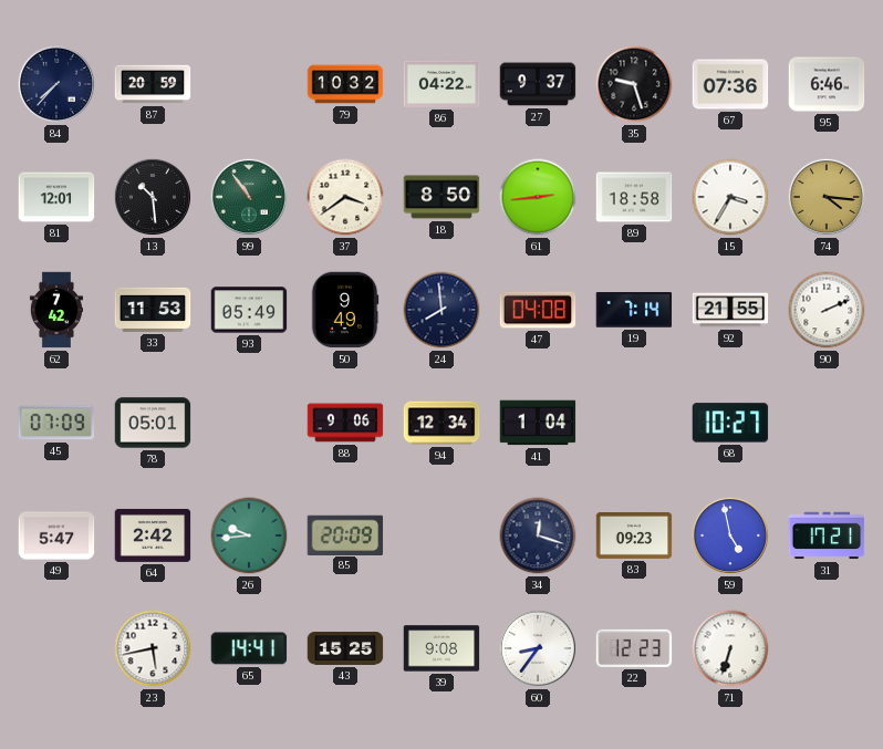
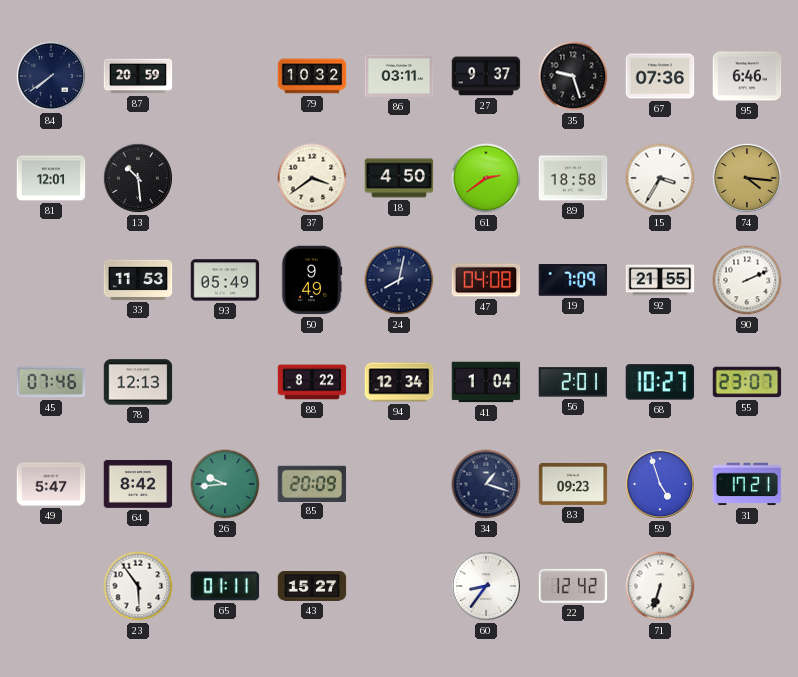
84: 7:37 -> 7:39
86: 04:22 -> 03:11
99: 10:54 -> none
18: 8:50 -> 4:50
61: 2:44 -> 2:39
62: 7:42 -> none
24: 7:59 -> 8:02
19: 7:14 -> 7:09
45: 07:09 -> 07:46
78: 05:01 -> 12:13
88: 9:06 -> 8:22
56: none -> 2:01
55: none -> 23:07
64: 2:42 -> 8:42
34: 12:18 -> 1:18
59: 4:58 -> 4:57
23: 5:43 -> 5:54
65: 14:41 -> 01:11
43: 15:25 -> 15:27
39: 9:08 -> none
22: 12:23 -> 12:42
